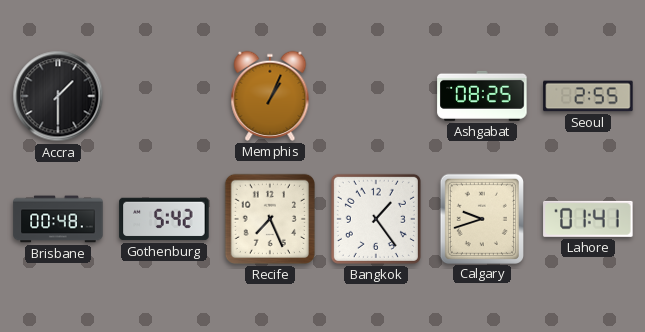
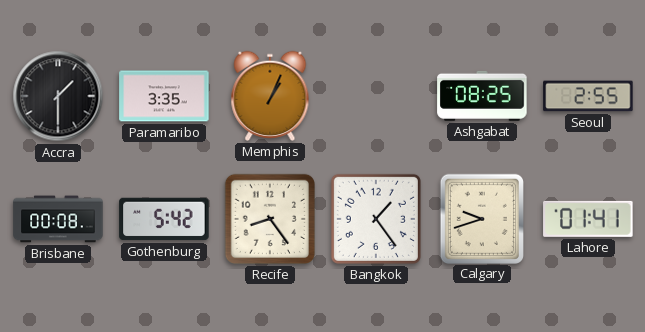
Paramaribo: none -> 3:35
Brisbane: 00:48 -> 00:08
Recife: 7:26 -> 8:24
